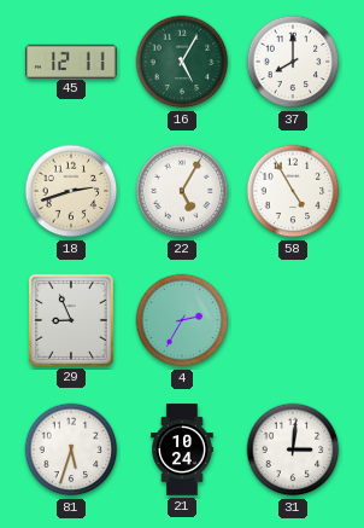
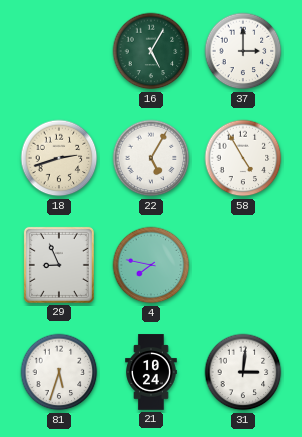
45: 12:11 -> none
37: 8:00 -> 3:00
4: 2:35 -> 7:47
